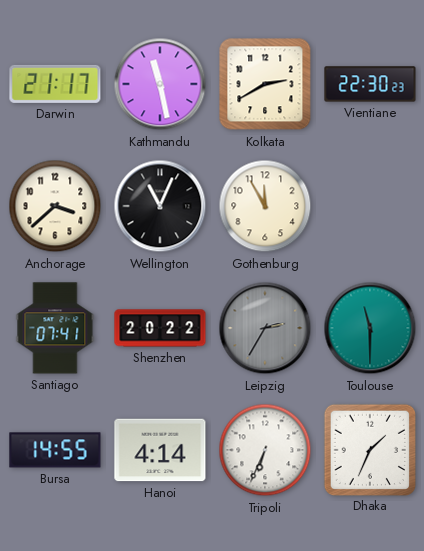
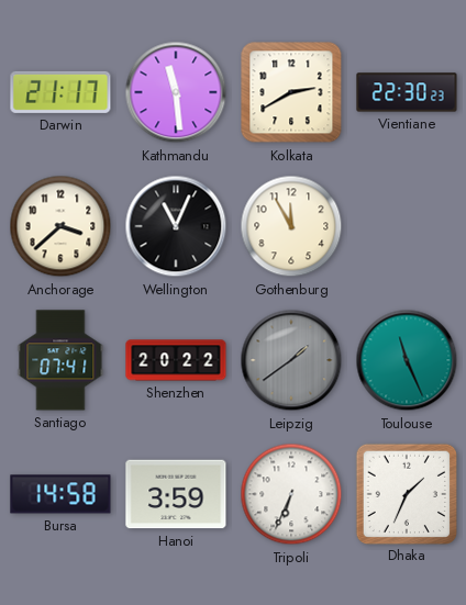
Kathmandu: 11:28 -> 11:29
Leipzig: 2:35 -> 1:39
Toulouse: 11:30 -> 11:26
Bursa: 14:55 -> 14:58
Hanoi: 4:14 -> 3:59
